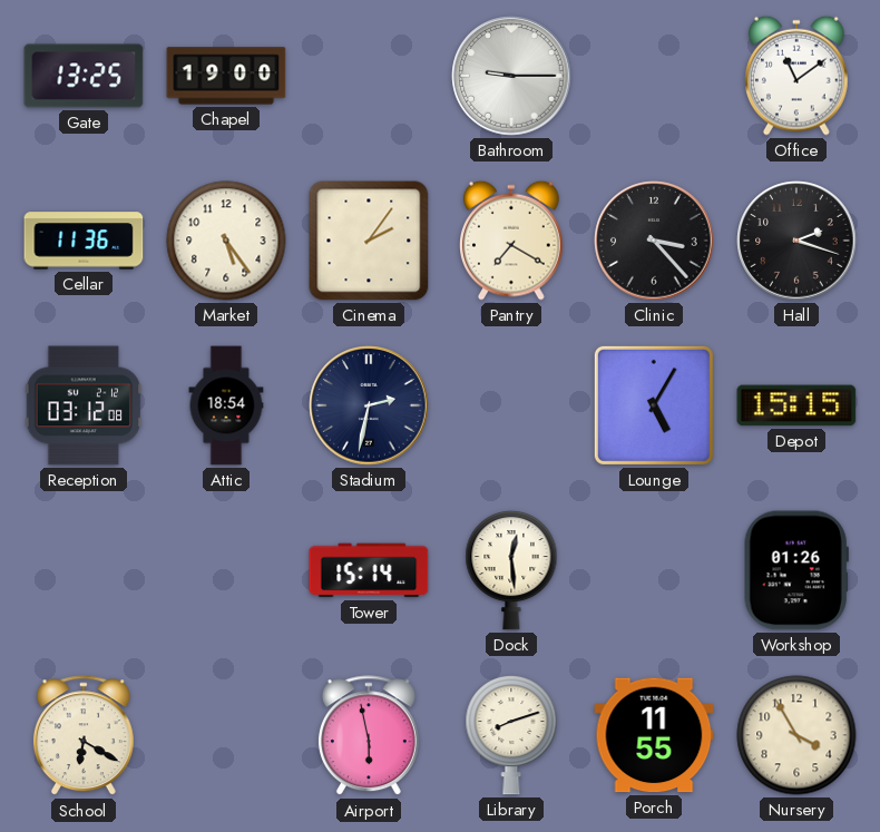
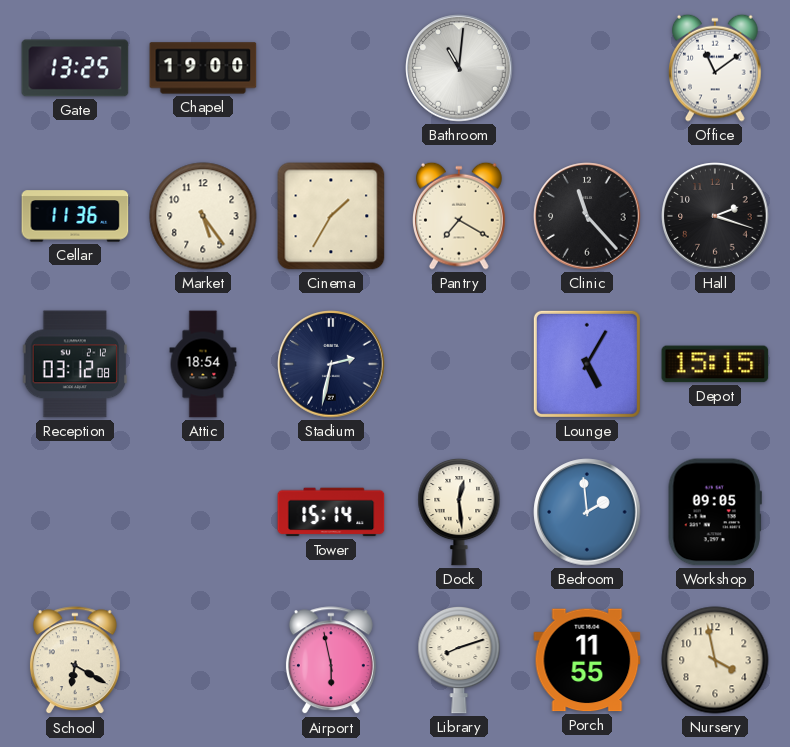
Bathroom: 9:15 -> 11:01
Cinema: 2:06 -> 1:35
Clinic: 3:23 -> 11:23
Bedroom: none -> 1:59
Workshop: 01:26 -> 09:05
Nursery: 3:55 -> 3:58
